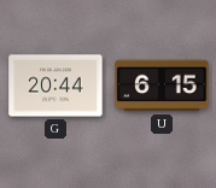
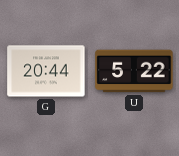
U: 6:15 -> 5:22
